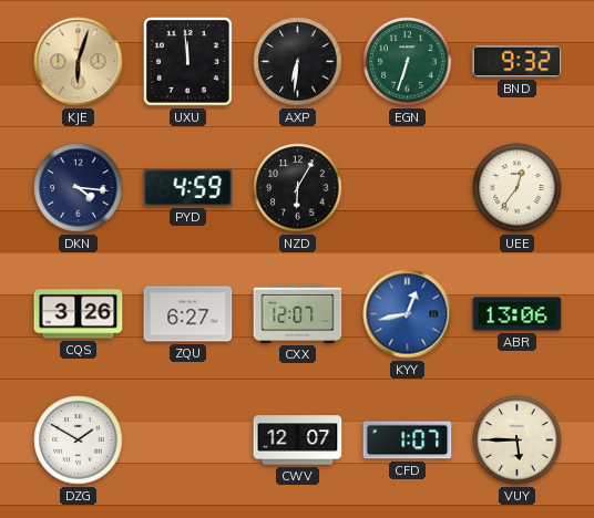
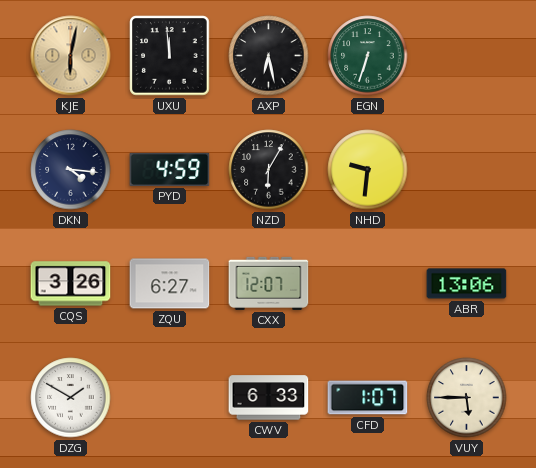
KJE: 6:03 -> 6:02
AXP: 6:31 -> 6:28
BND: 9:32 -> none
NHD: none -> 9:31
UEE: 12:36 -> none
KYY: 12:43 -> none
CWV: 12:07 -> 6:33
